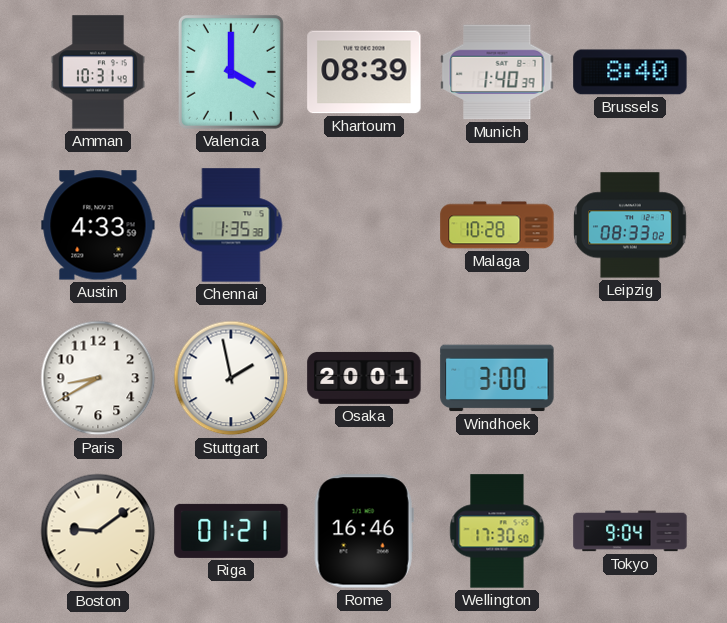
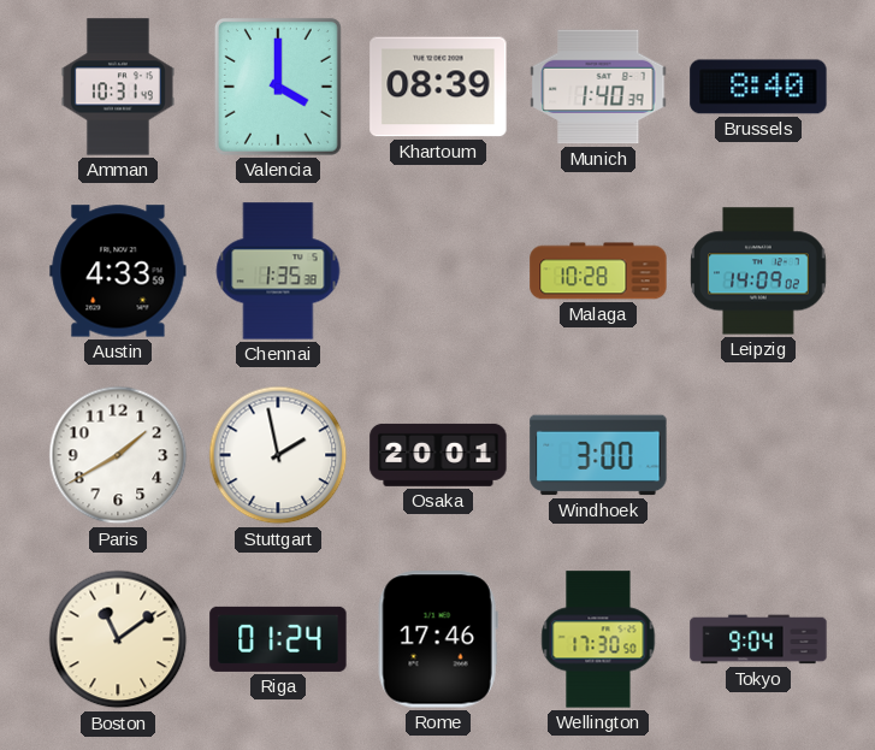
Leipzig: 08:33 -> 14:09
Paris: 8:40 -> 1:40
Boston: 9:09 -> 11:09
Riga: 01:21 -> 01:24
Rome: 16:46 -> 17:46
